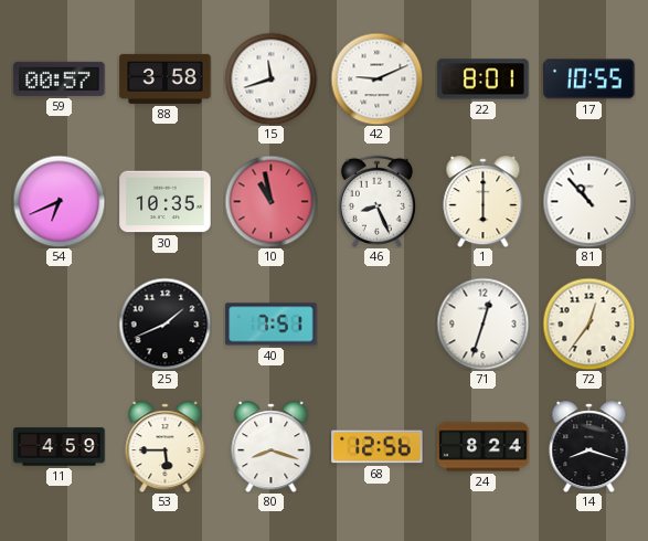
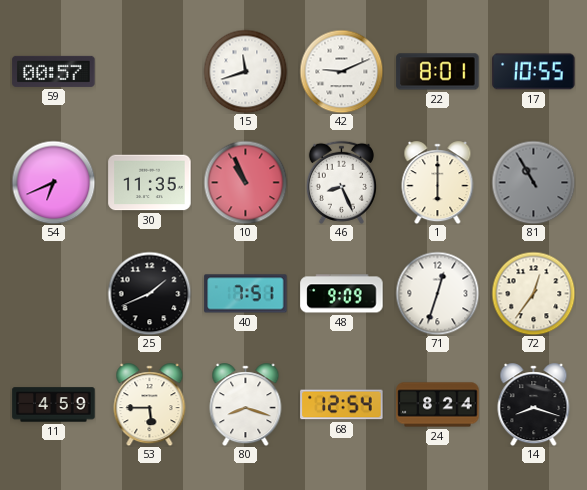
88: 3:58 -> none
30: 10:35 -> 11:35
10: 10:58 -> 10:56
81: 10:53 -> 10:55
81 dial: white -> grey
48: none -> 9:09
68: 12:56 -> 12:54
